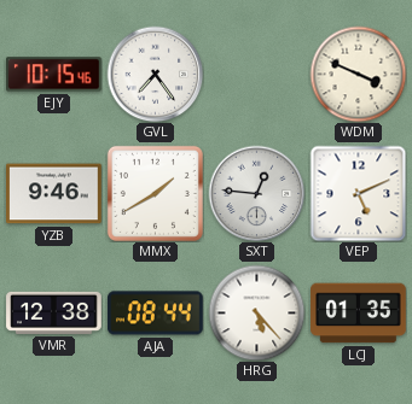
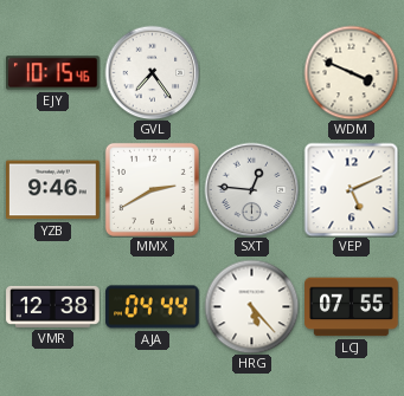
MMX: 1:40 -> 2:40
AJA: 08:44 -> 04:44
LCJ: 01:35 -> 07:55
